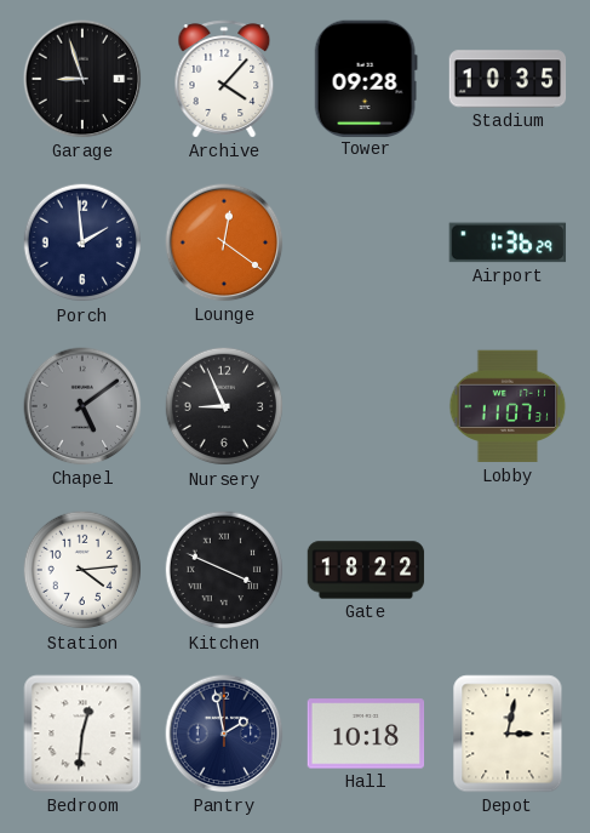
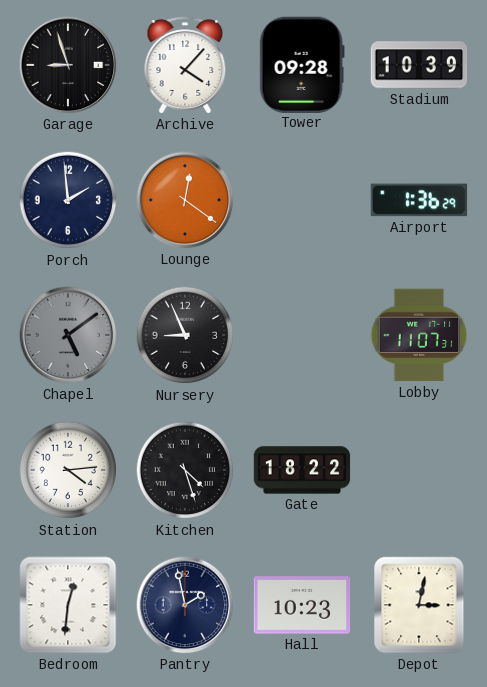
Stadium: 10:35 -> 10:39
Kitchen: 3:49 -> 4:27
Hall: 10:18 -> 10:23
